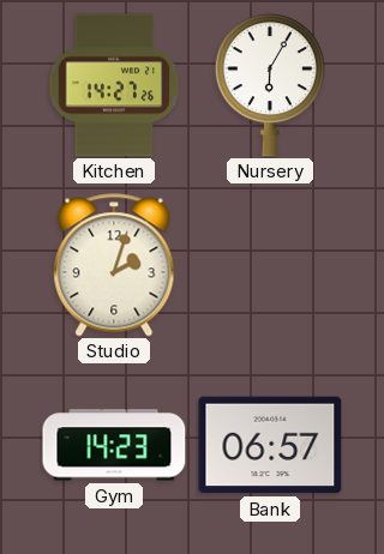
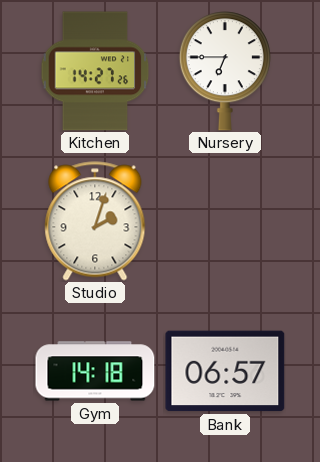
Nursery: 6:05 -> 6:45
Gym: 14:23 -> 14:18
